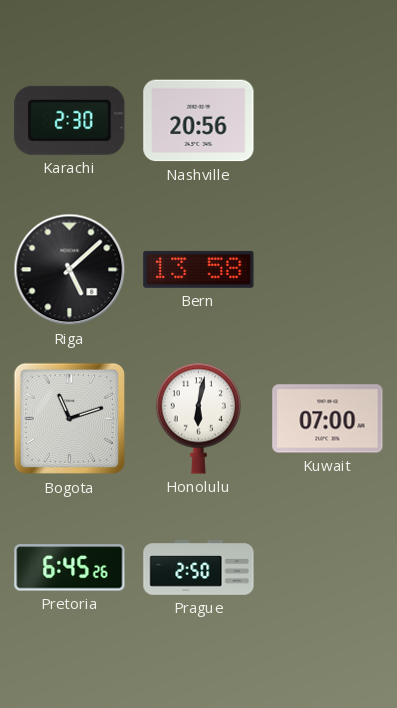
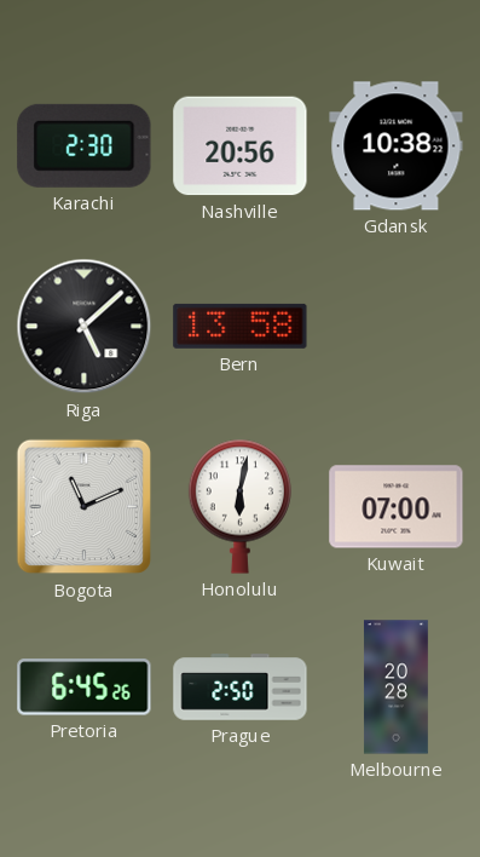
Gdansk: none -> 10:38
Bogota: 11:12 -> 11:11
Melbourne: none -> 20:28
